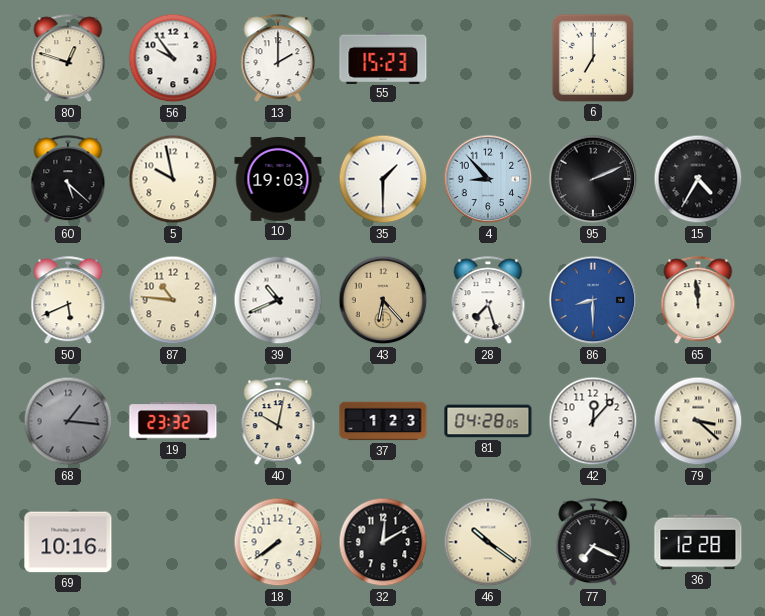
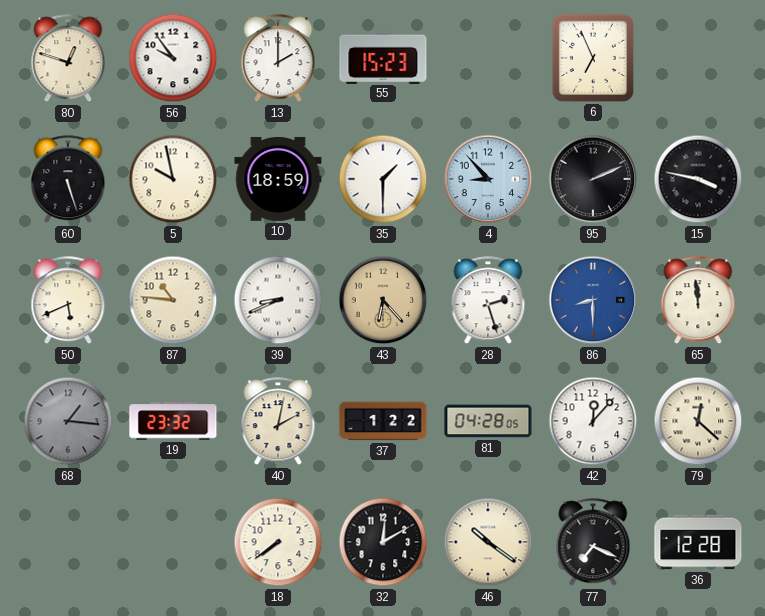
6: 7:00 -> 6:56
60: 5:22 -> 5:27
10: 19:03 -> 18:59
15: 4:35 -> 3:47
39: 10:41 -> 8:41
28: 7:27 -> 2:27
40: 10:02 -> 2:02
37: 1:23 -> 1:22
79: 3:22 -> 12:22
69: 10:16 -> none
